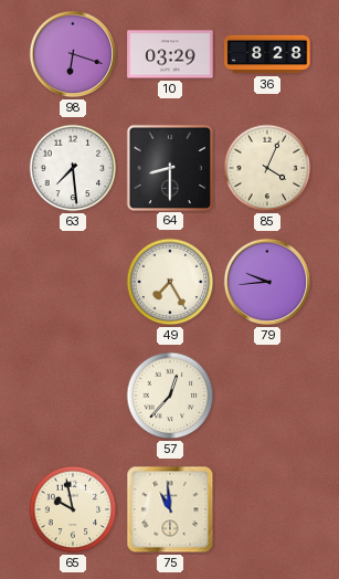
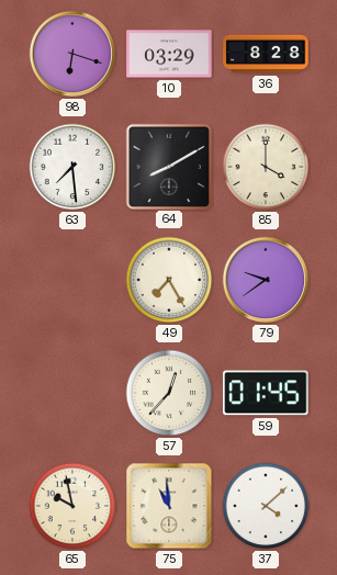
64: 8:30 -> 8:10
85: 4:04 -> 4:00
79: 9:44 -> 9:39
59: none -> 01:45
37: none -> 4:08
